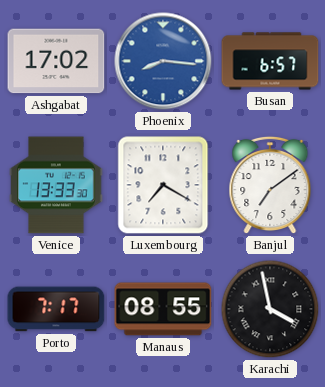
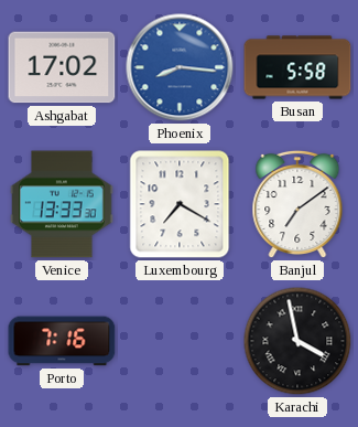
Busan: 6:57 -> 5:58
Porto: 7:17 -> 7:16
Manaus: 08:55 -> none
